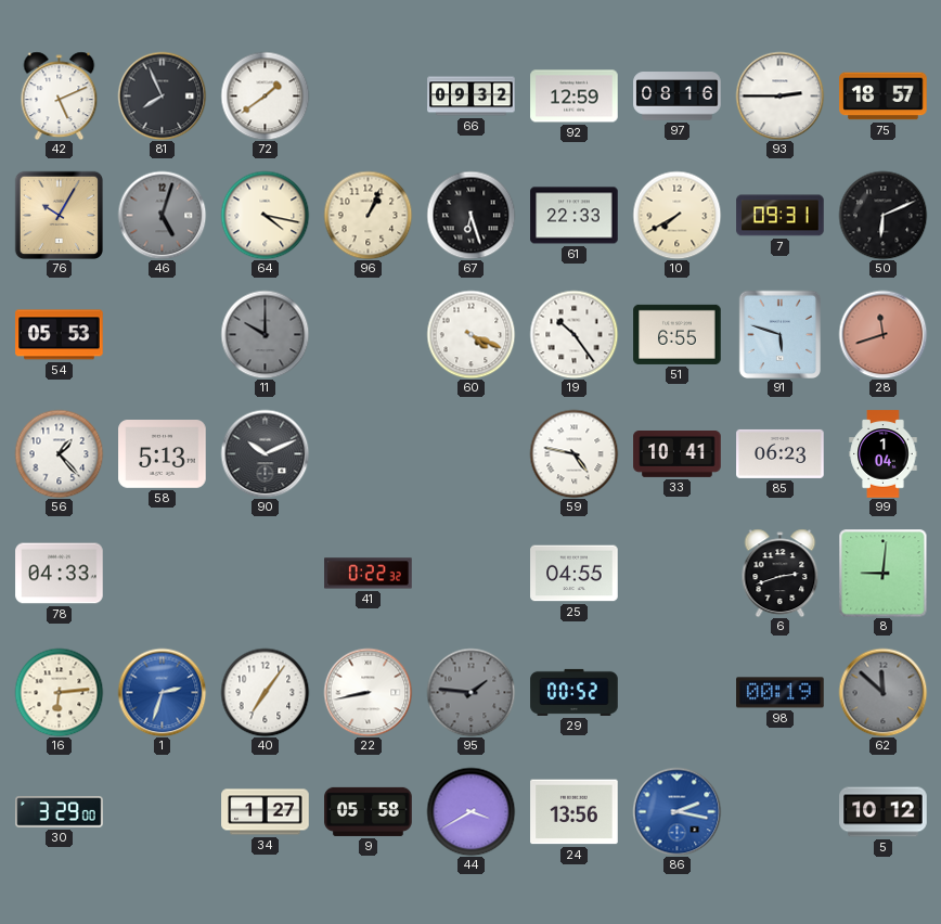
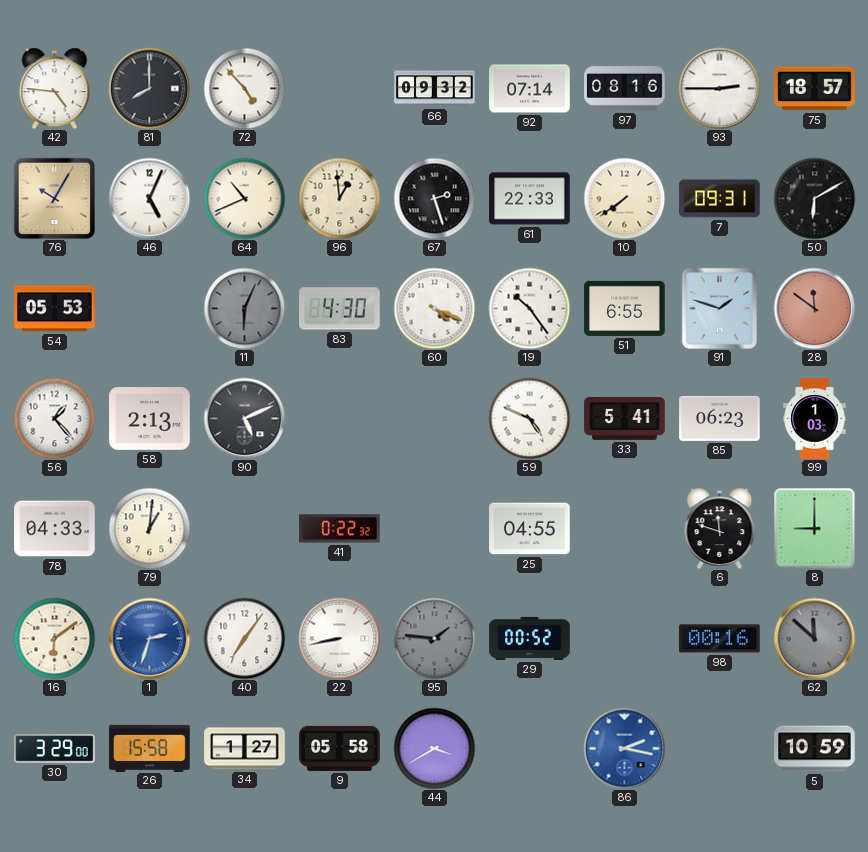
42: 5:11 -> 4:46
81: 7:56 -> 8:00
72: 1:39 -> 4:53
92: 12:59 -> 07:14
46: 5:03 -> 5:04
46 dial: grey -> white
64: 4:17 -> 10:41
96: 1:04 -> 12:59
67: 6:27 -> 2:27
10: 7:40 -> 7:39
50: 6:11 -> 6:10
11: 10:00 -> 6:04
83: none -> 4:30
91: 5:48 -> 1:48
28: 11:42 -> 11:51
58: 5:13 -> 2:13
90: 10:11 -> 5:11
59: 4:47 -> 4:49
33: 10:41 -> 5:41
99: 1:04 -> 1:03
79: none -> 1:01
6: 2:42 -> 11:48
8: 9:01 -> 9:00
16: 6:14 -> 6:09
98: 00:19 -> 00:16
26: none -> 15:58
24: 13:56 -> none
5: 10:12 -> 10:59
